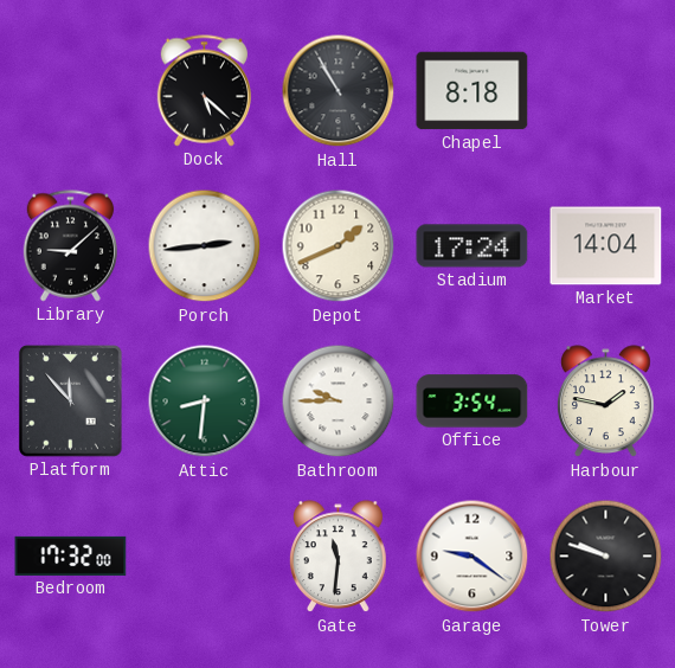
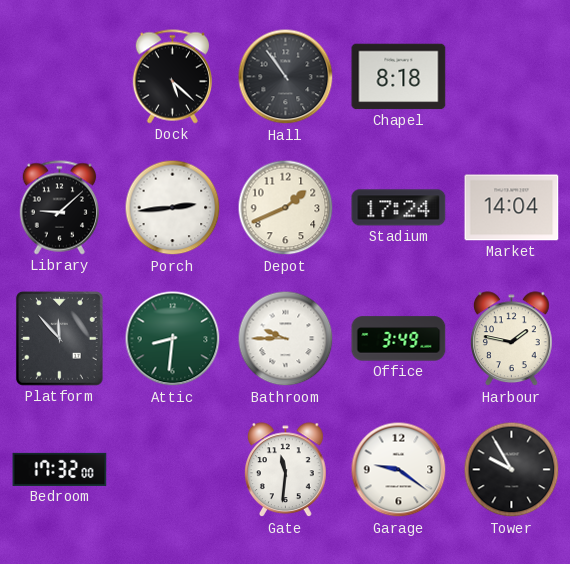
Hall: 10:55 -> 10:54
Office: 3:54 -> 3:49
Tower: 9:48 -> 9:55
